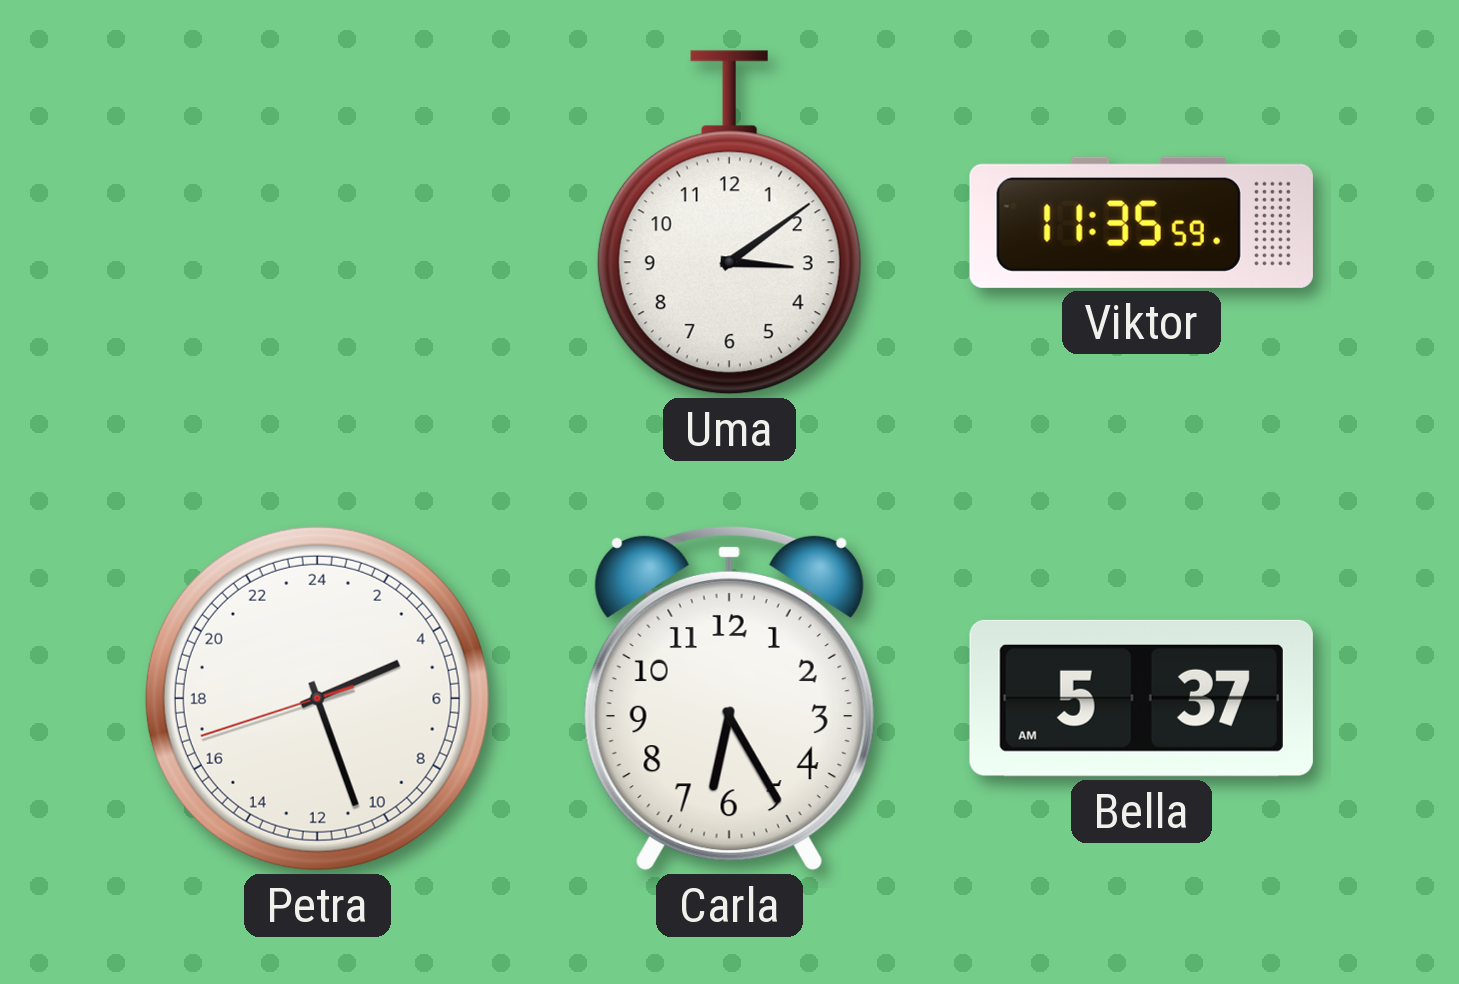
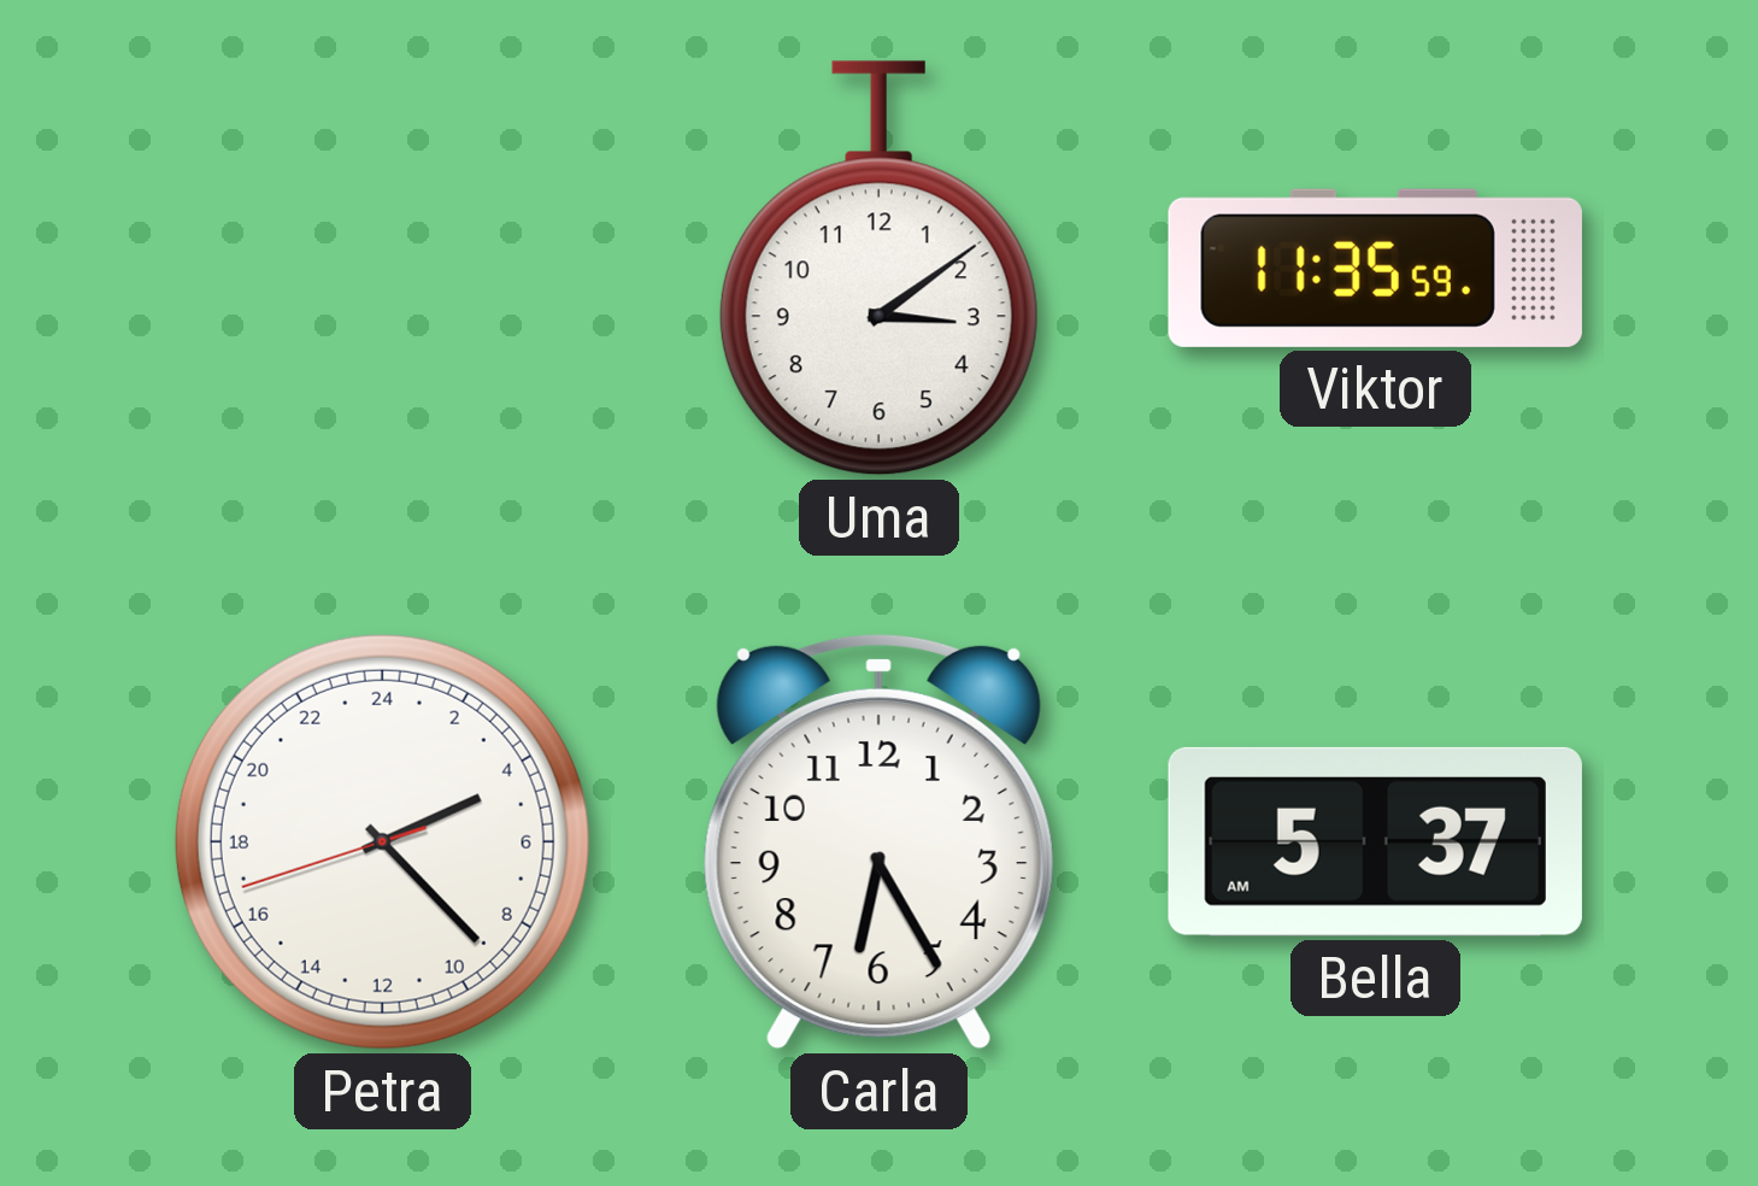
Petra: 4:26 -> 4:22
